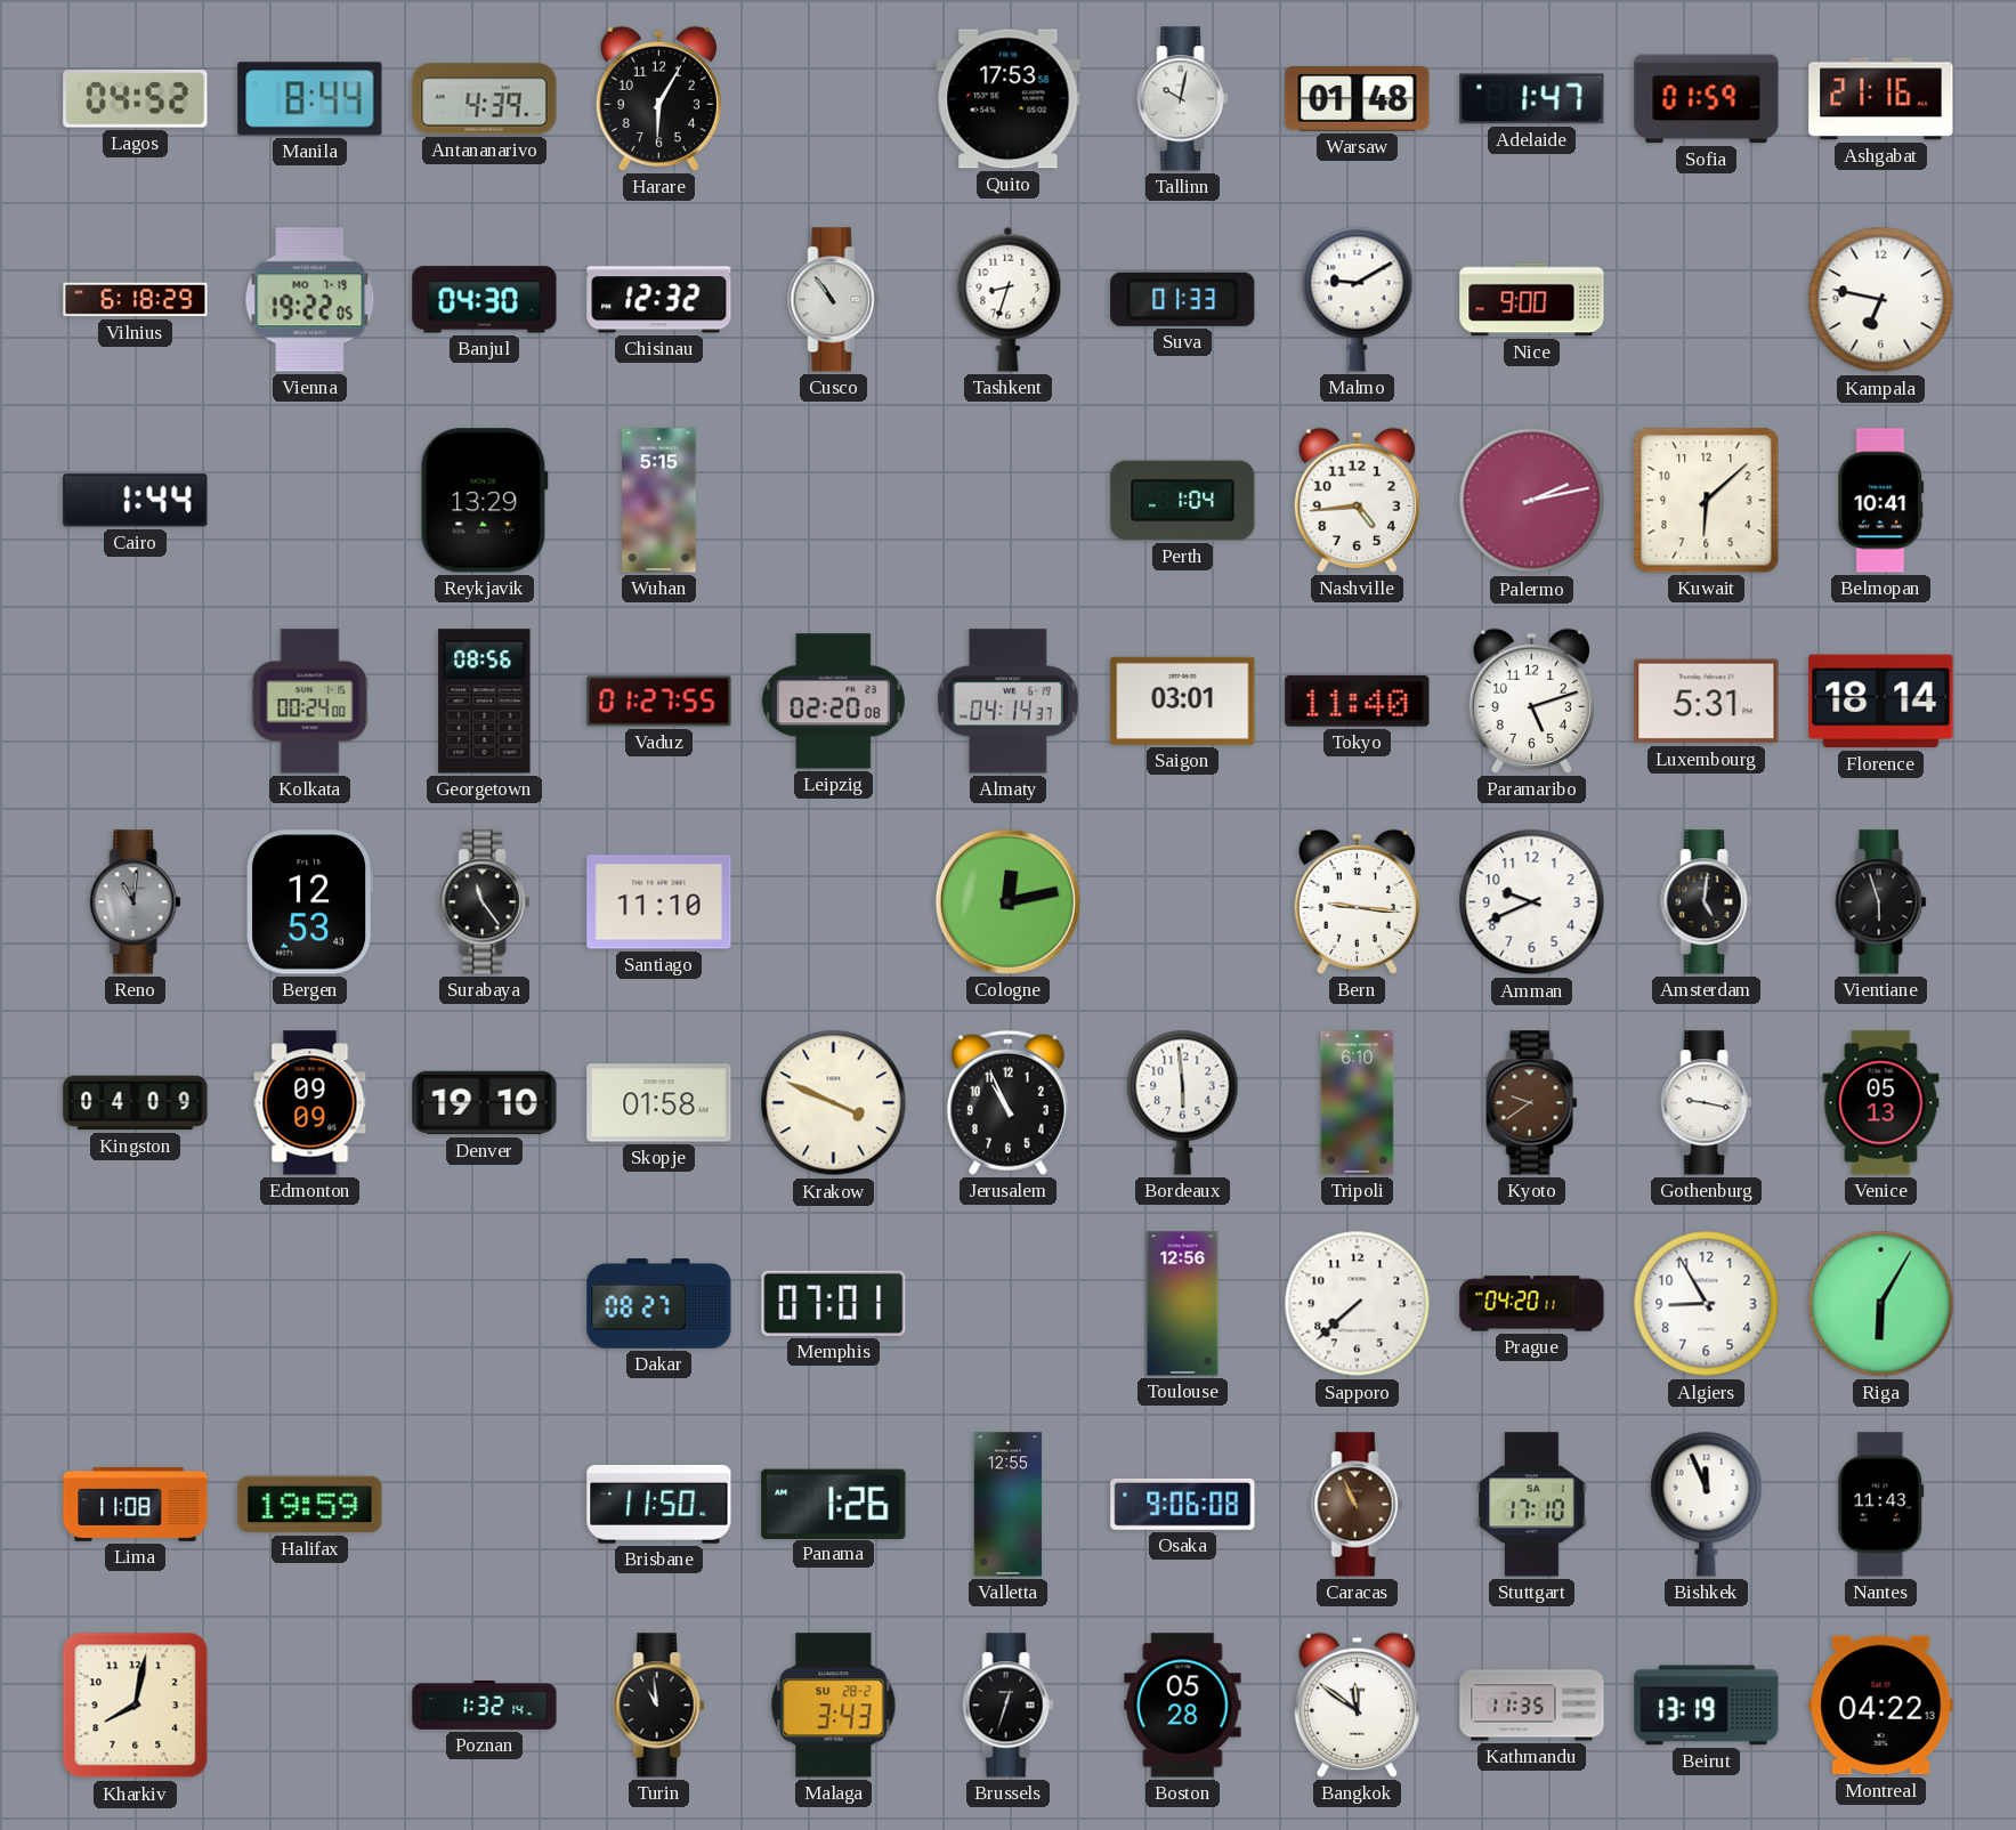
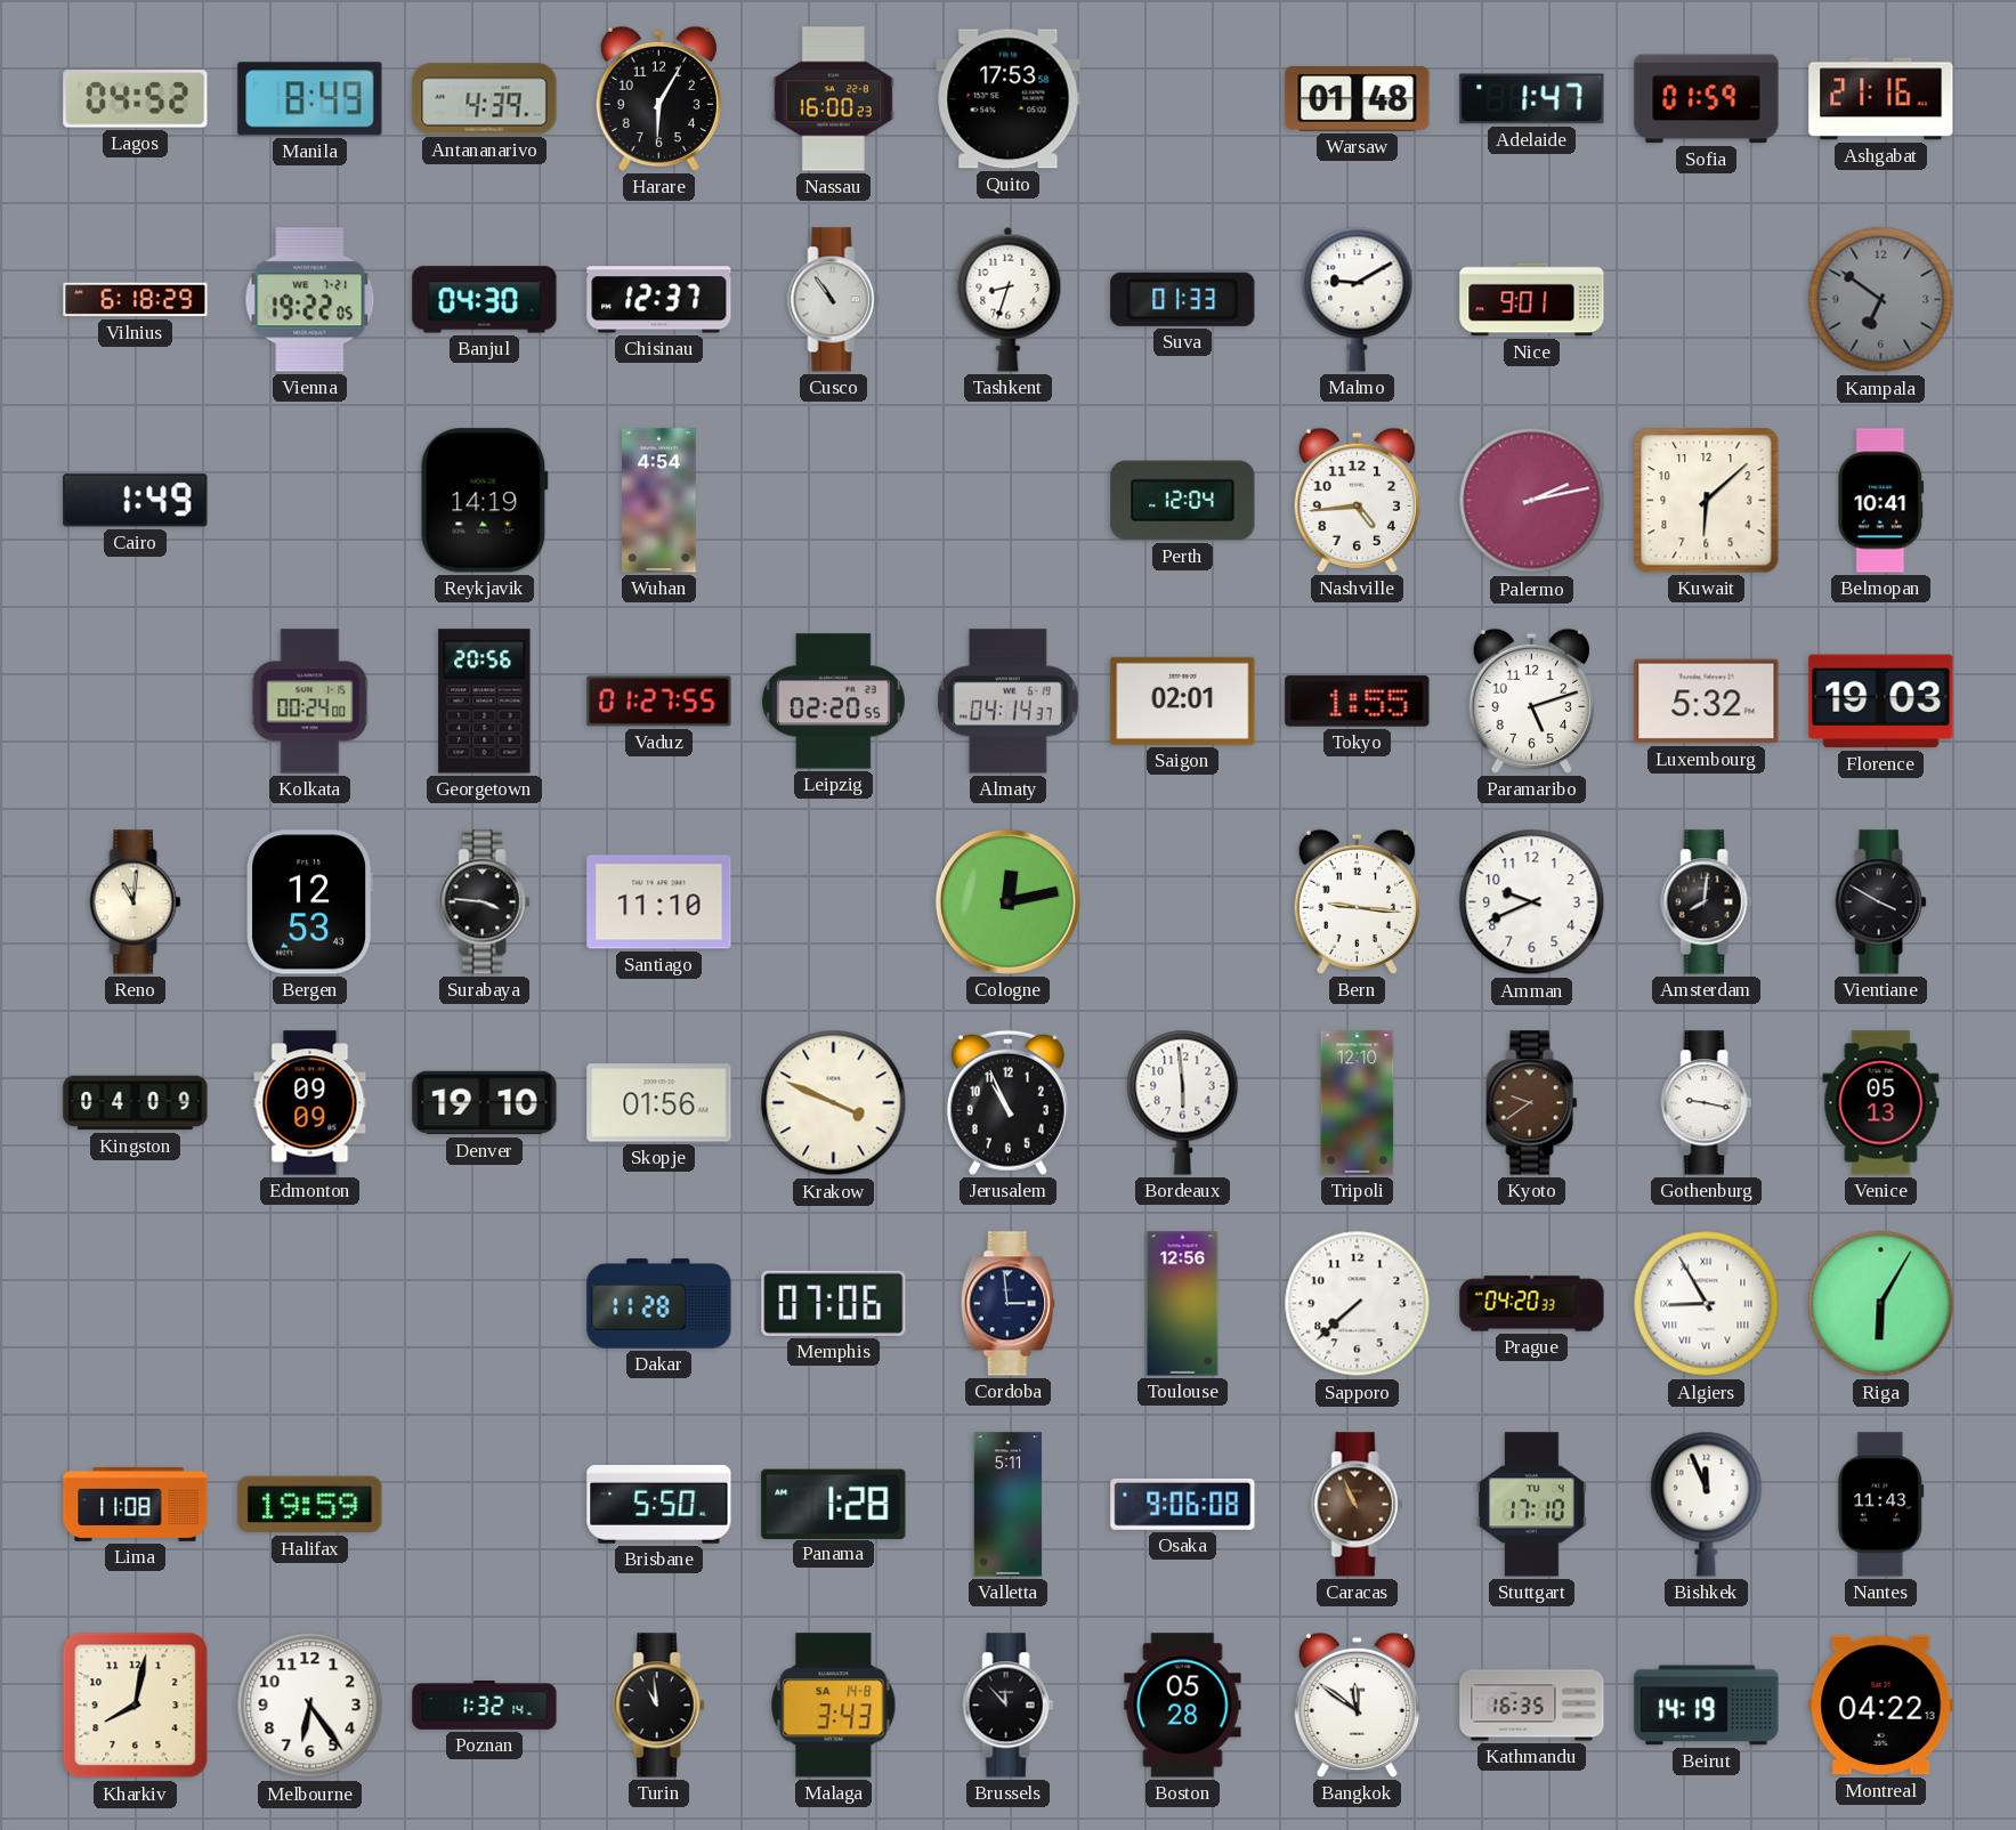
Manila: 8:44 -> 8:49
Nassau: none -> 16:00
Tallinn: 10:02 -> none
Vienna date: MO 7-19 -> WE 7-21
Chisinau: 12:32 -> 12:37
Nice: 9:00 -> 9:01
Kampala: 6:47 -> 6:51
Kampala dial: white -> grey
Cairo: 1:44 -> 1:49
Reykjavik: 13:29 -> 14:19
Wuhan: 5:15 -> 4:54
Perth: 1:04 -> 12:04
Georgetown: 08:56 -> 20:56
Leipzig: 02:20:08 -> 02:20:55
Saigon: 03:01 -> 02:01
Tokyo: 11:40 -> 1:55
Luxembourg: 5:31 -> 5:32
Florence: 18:14 -> 19:03
Reno dial: grey -> cream
Surabaya: 11:24 -> 3:46
Amsterdam: 5:01 -> 8:01
Vientiane: 5:57 -> 3:50
Skopje: 01:58 -> 01:56
Tripoli: 6:10 -> 12:10
Dakar: 08:27 -> 11:28
Memphis: 07:01 -> 07:06
Cordoba: none -> 2:59
Prague: 04:20:11 -> 04:20:33
Algiers numerals: Arabic -> Roman
Brisbane: 11:50 -> 5:50
Panama: 1:26 -> 1:28
Valletta: 12:55 -> 5:11
Stuttgart date: SA 1 -> TU 4
Melbourne: none -> 6:24
Malaga date: SU 28-2 -> SA 14-8
Brussels: 12:33 -> 11:53
Kathmandu: 11:35 -> 16:35
Beirut: 13:19 -> 14:19
